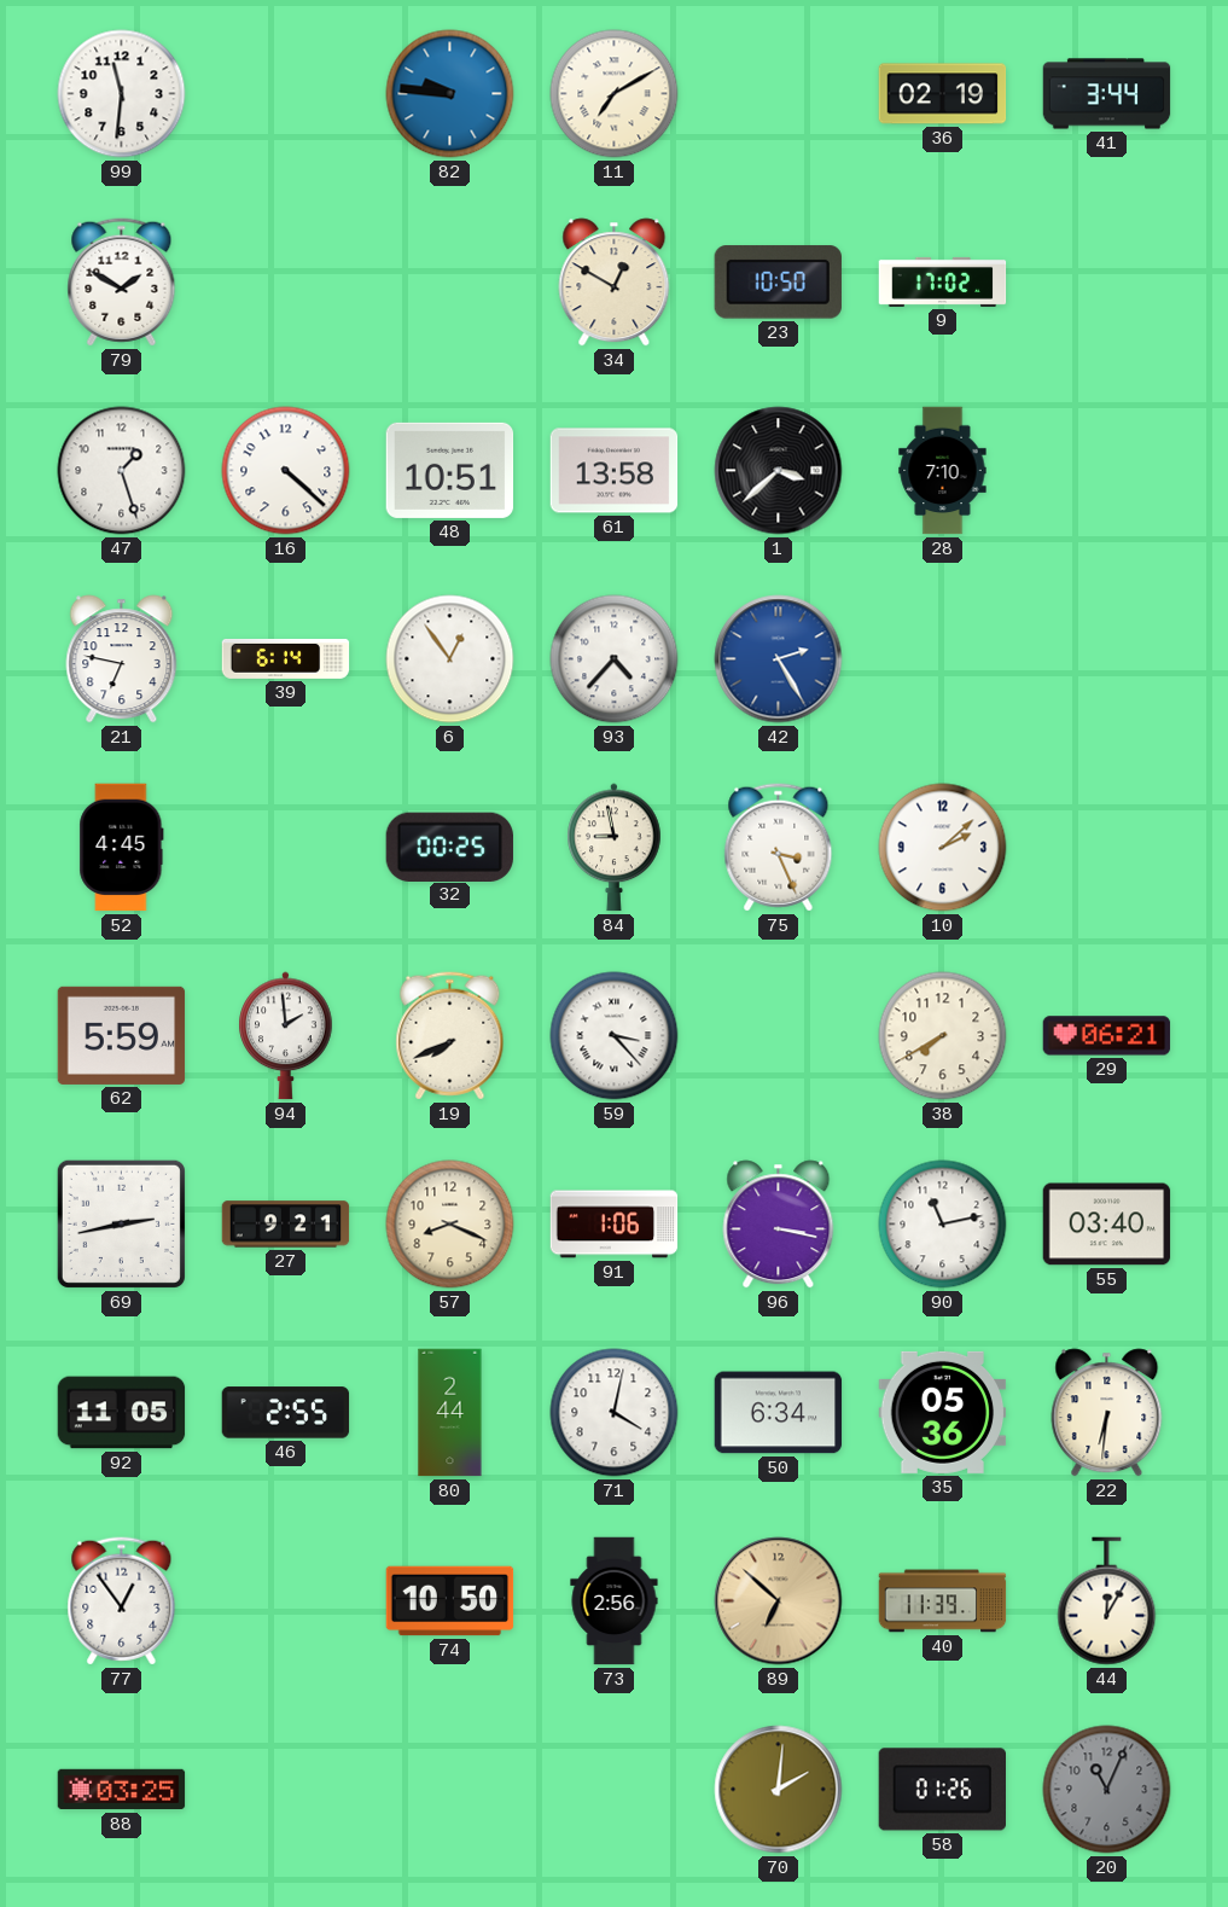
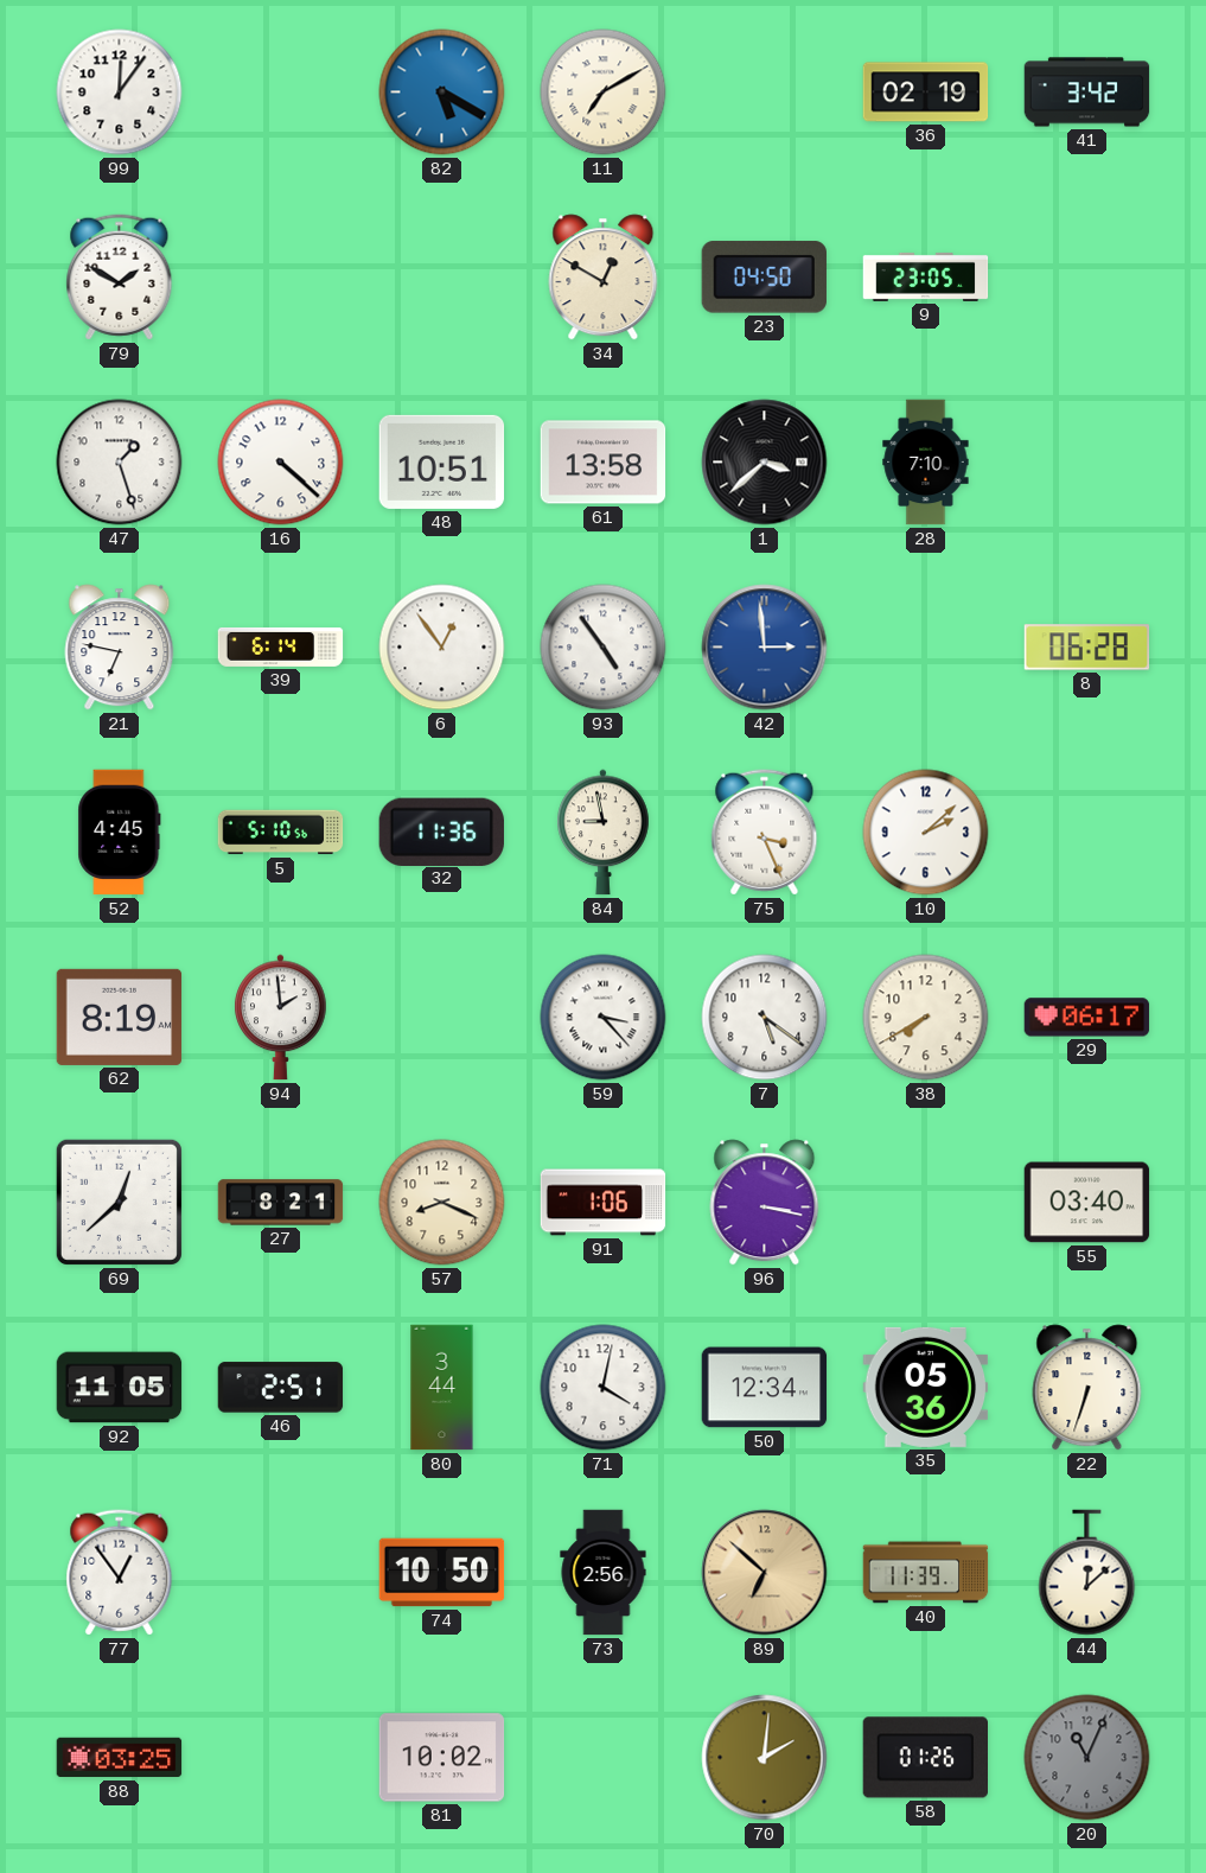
99: 11:31 -> 12:06
82: 9:46 -> 5:20
41: 3:44 -> 3:42
23: 10:50 -> 04:50
9: 17:02 -> 23:05
93: 4:37 -> 4:54
42: 2:25 -> 2:59
8: none -> 06:28
5: none -> 5:10
32: 00:25 -> 11:36
62: 5:59 -> 8:19
19: 7:41 -> none
7: none -> 5:21
29: 06:21 -> 06:17
69: 2:43 -> 12:38
27: 9:21 -> 8:21
90: 11:13 -> none
46: 2:55 -> 2:51
80: 2:44 -> 3:44
50: 6:34 -> 12:34
22: 6:31 -> 6:33
44: 12:05 -> 12:08
81: none -> 10:02
